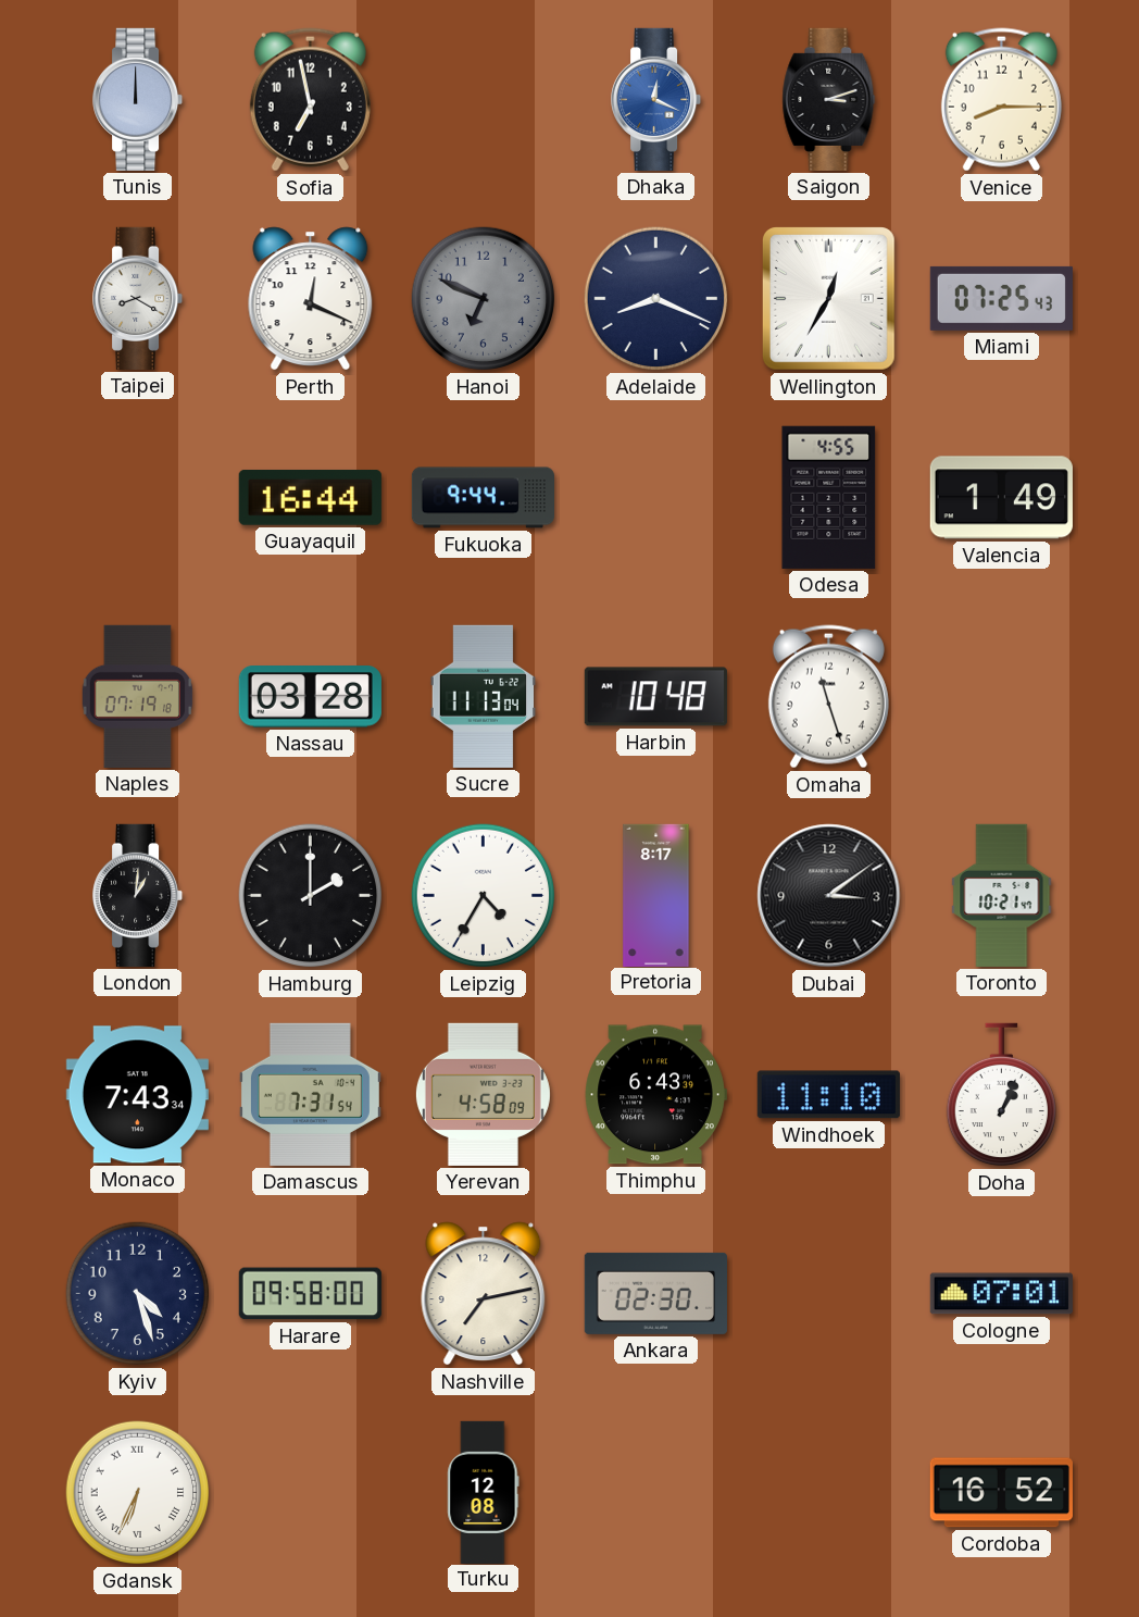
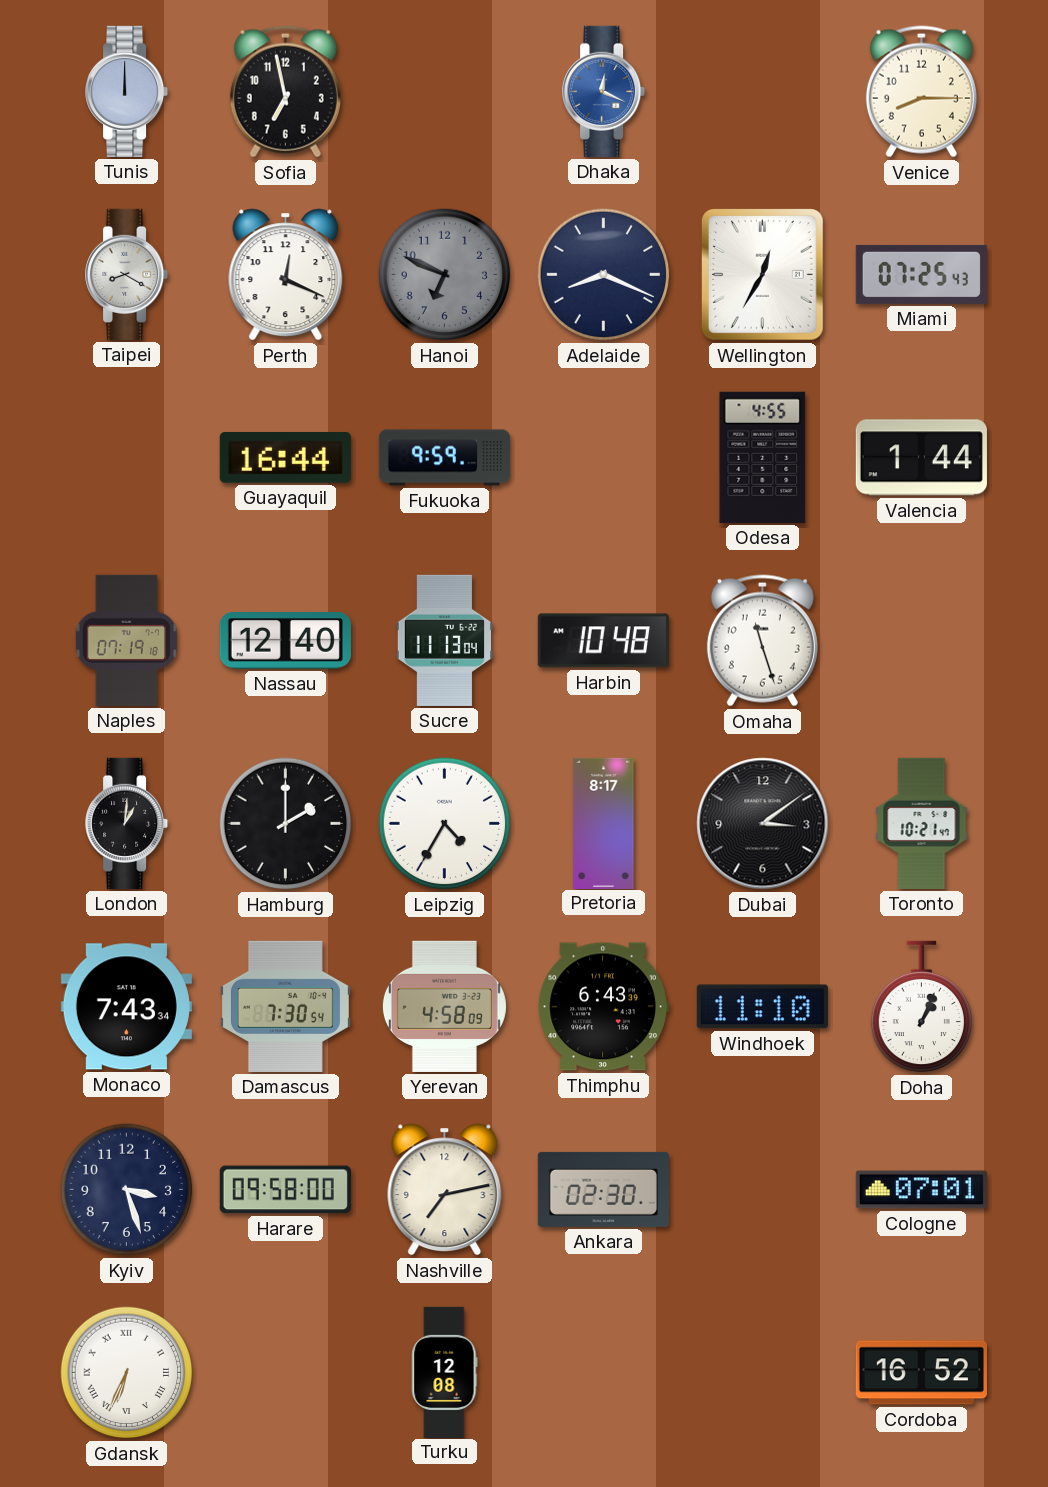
Saigon: 3:12 -> none
Fukuoka: 9:44 -> 9:59
Valencia: 1:49 -> 1:44
Nassau: 03:28 -> 12:40
Damascus: 7:31 -> 7:30
Kyiv: 4:27 -> 3:27
